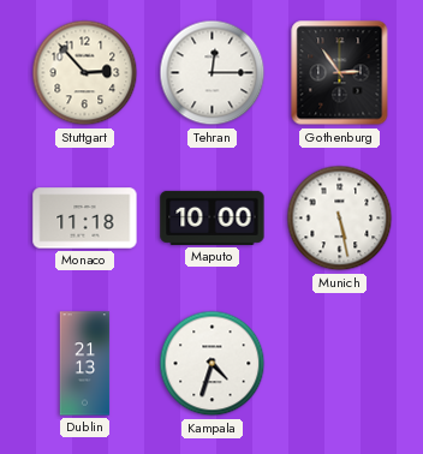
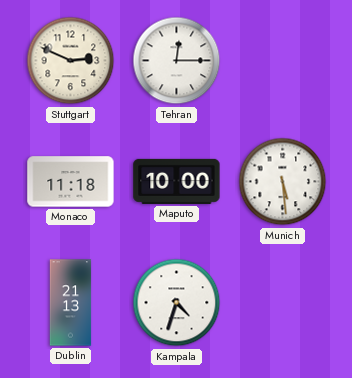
Stuttgart: 2:53 -> 2:49
Gothenburg: 2:54 -> none
Munich: 5:28 -> 5:29
